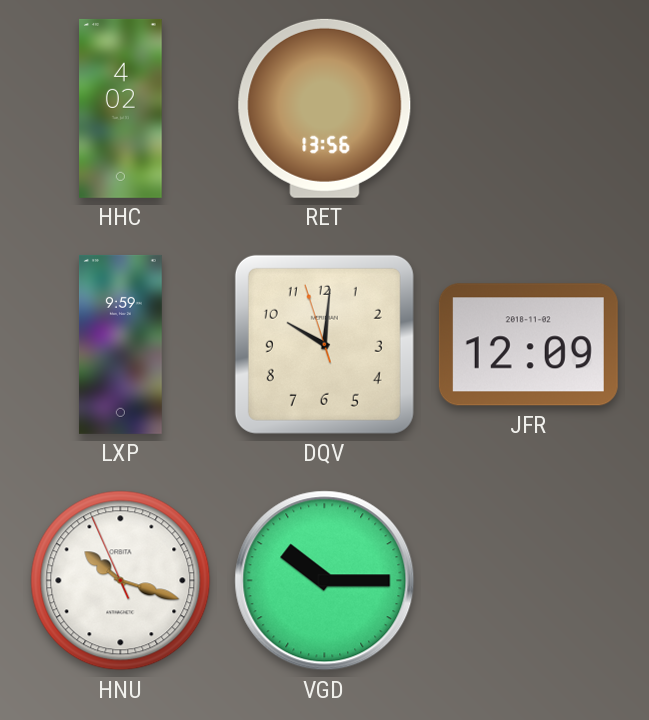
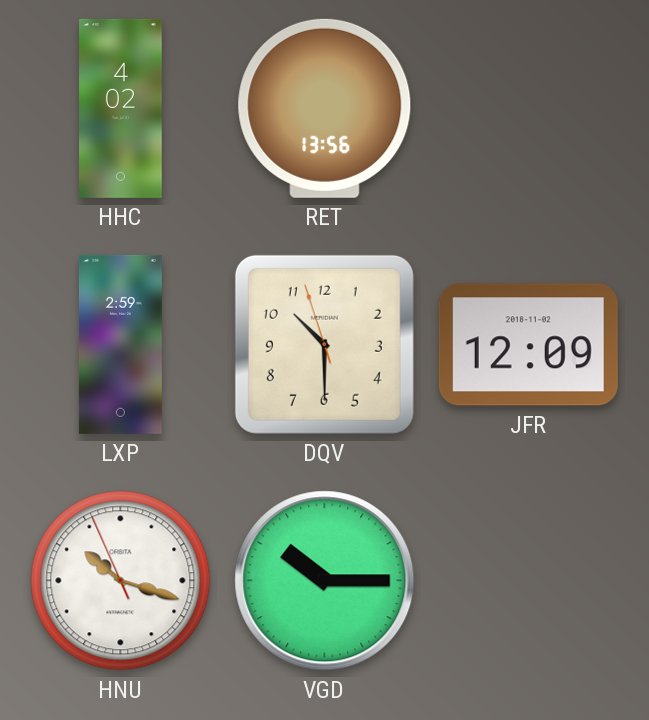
LXP: 9:59 -> 2:59
DQV: 10:00 -> 10:29
